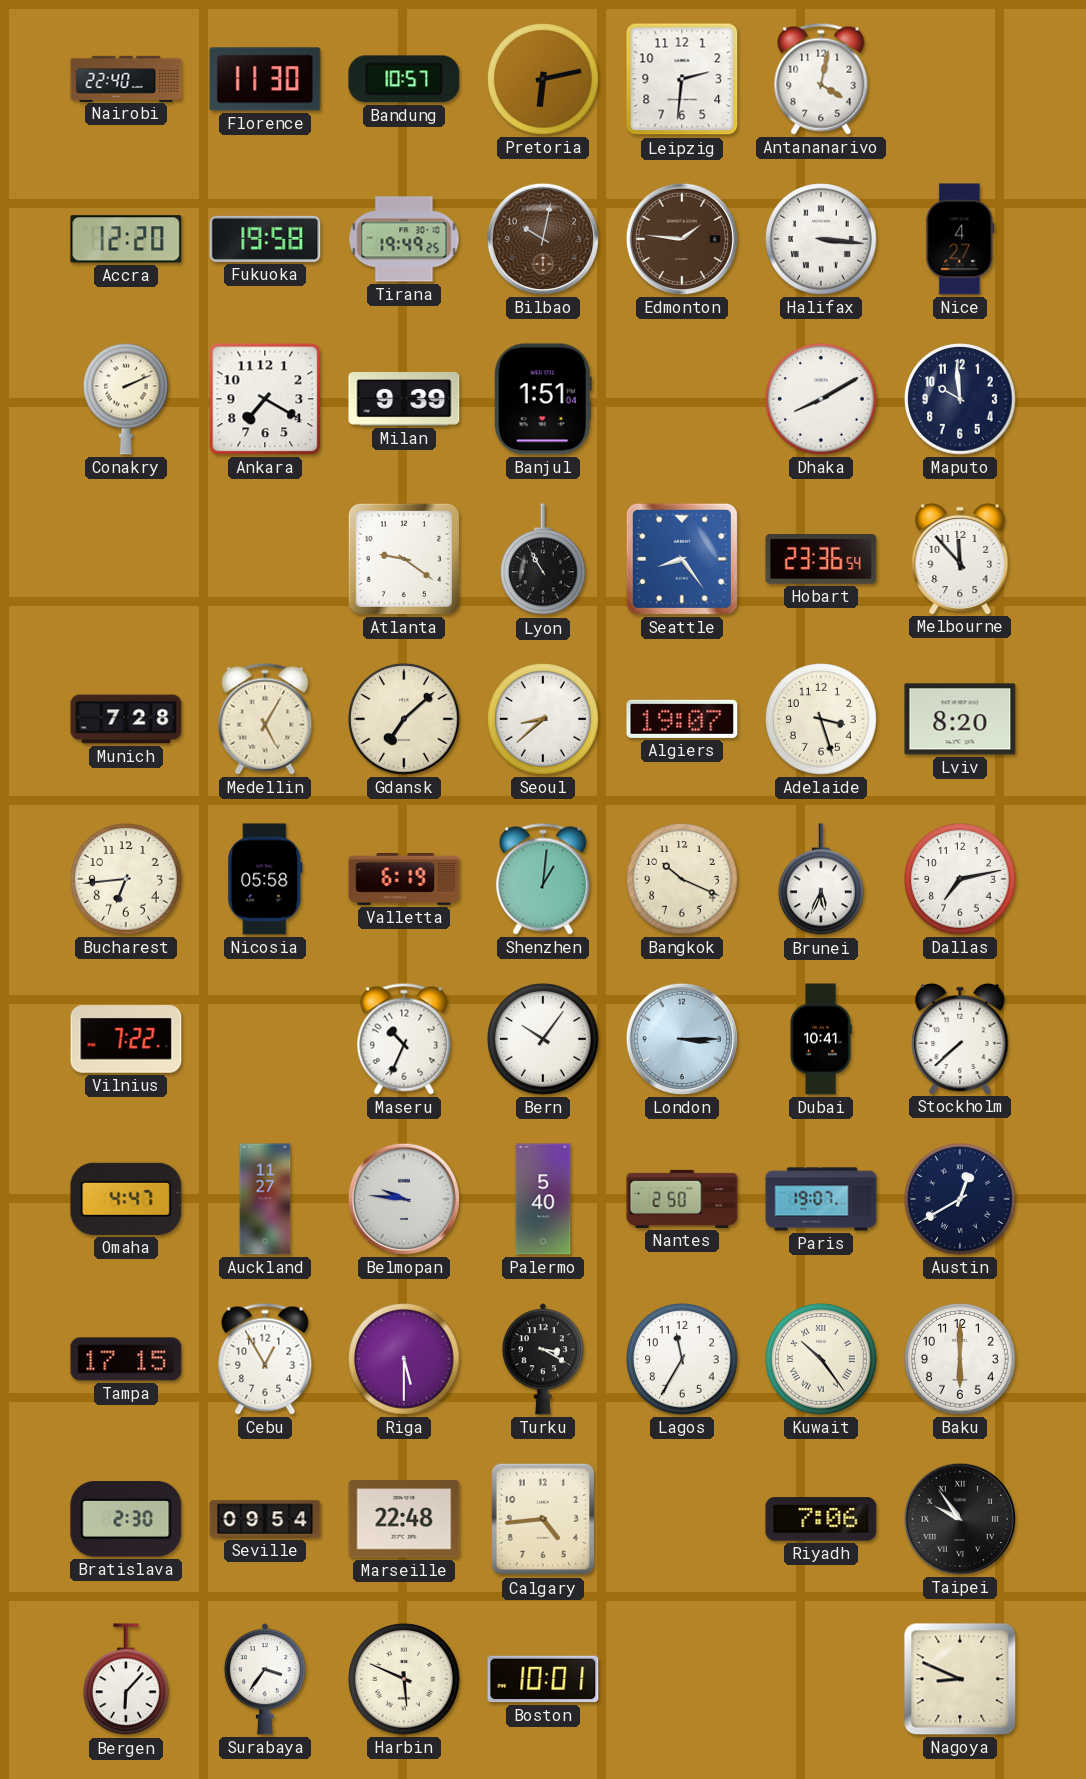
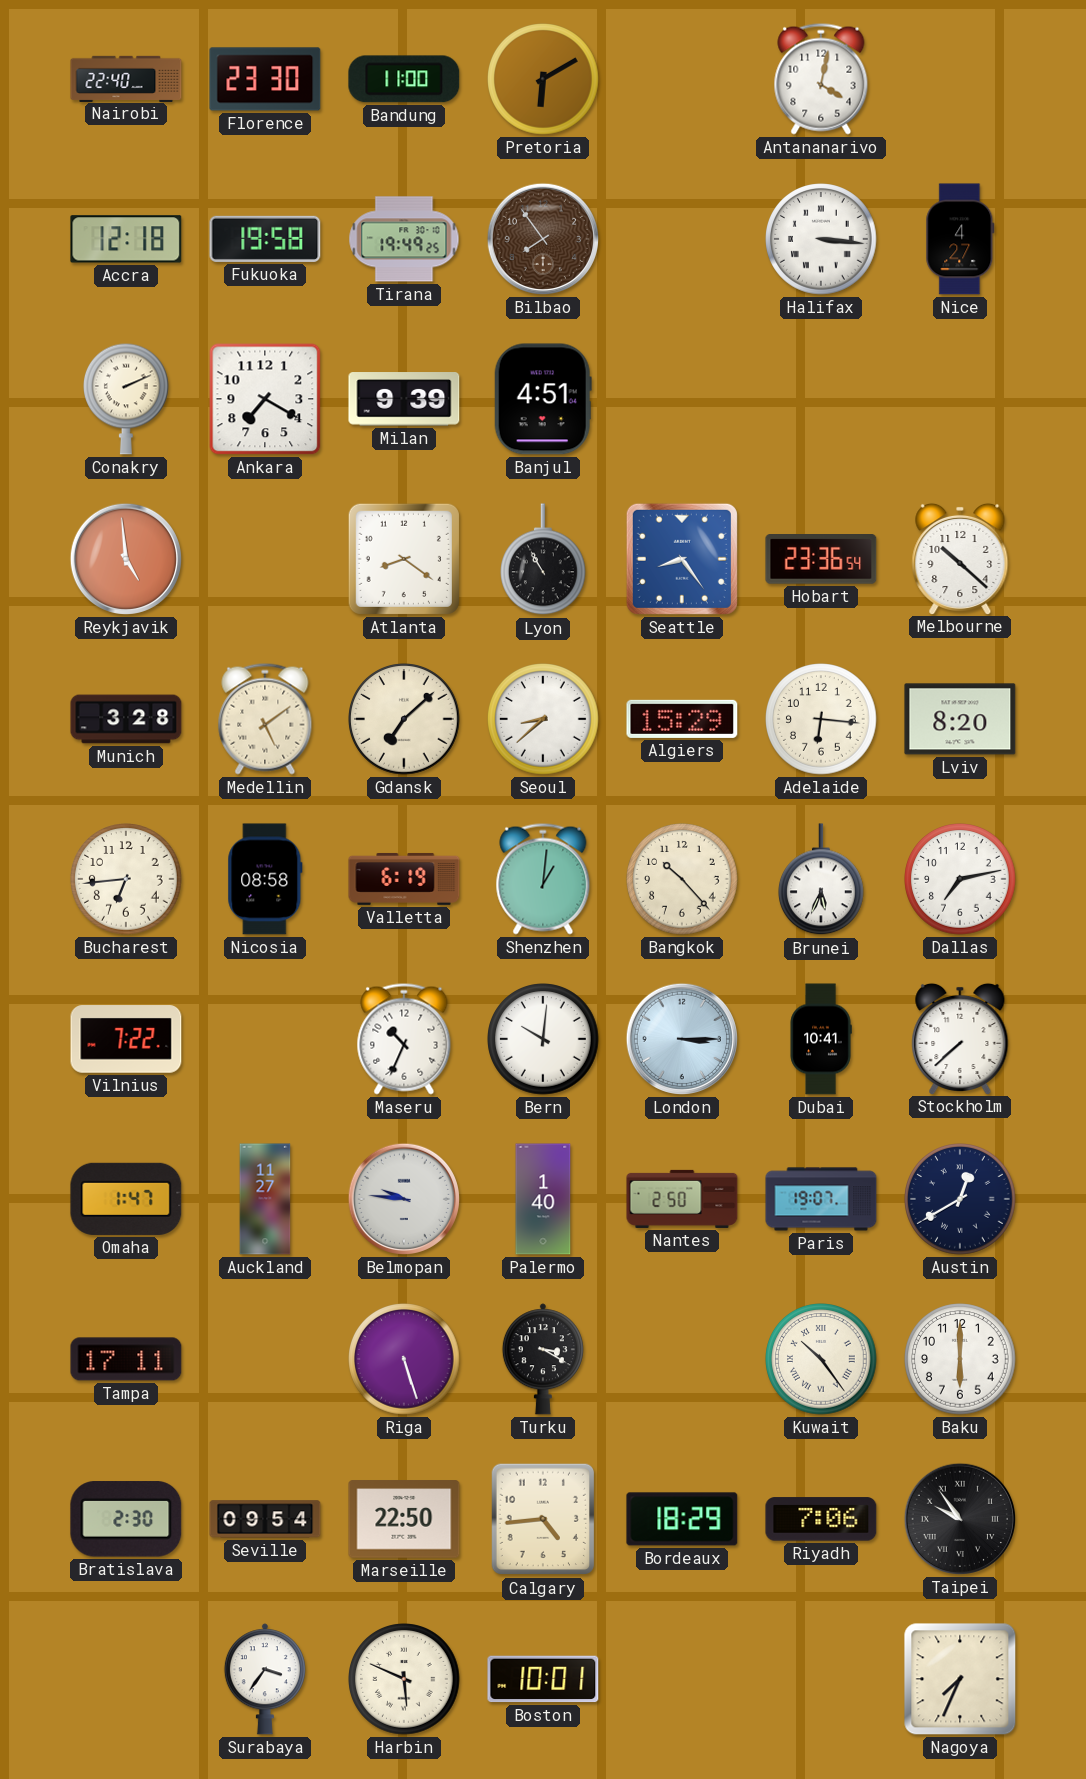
Florence: 11:30 -> 23:30
Bandung: 10:57 -> 11:00
Pretoria: 6:13 -> 6:10
Leipzig: 2:31 -> none
Accra: 12:20 -> 12:18
Bilbao: 10:02 -> 7:54
Edmonton: 1:46 -> none
Banjul: 1:51 -> 4:51
Dhaka: 8:10 -> none
Maputo: 9:59 -> none
Reykjavik: none -> 4:59
Atlanta: 9:21 -> 8:21
Melbourne: 11:53 -> 10:22
Munich: 7:28 -> 3:28
Medellin: 5:05 -> 5:09
Algiers: 19:07 -> 15:29
Adelaide: 3:27 -> 6:16
Nicosia: 05:58 -> 08:58
Bangkok: 10:19 -> 10:23
Bern: 10:06 -> 10:01
Omaha: 4:47 -> 1:47
Palermo: 5:40 -> 1:40
Tampa: 17:15 -> 17:11
Cebu: 12:55 -> none
Riga: 5:30 -> 5:27
Lagos: 11:35 -> none
Marseille: 22:48 -> 22:50
Bordeaux: none -> 18:29
Bergen: 6:07 -> none
Nagoya: 8:49 -> 7:34
